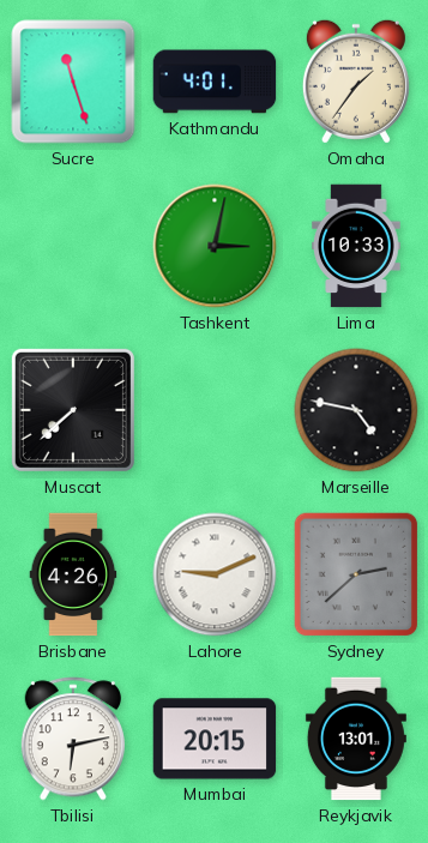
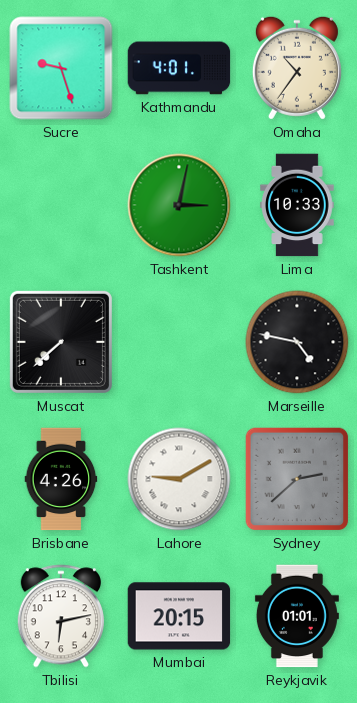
Sucre: 11:27 -> 9:27
Omaha: 1:36 -> 10:36
Lahore: 9:11 -> 9:10
Reykjavik: 13:01 -> 01:01
